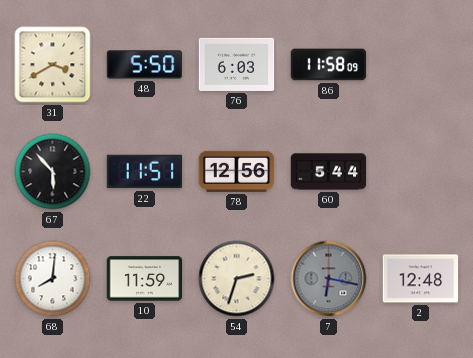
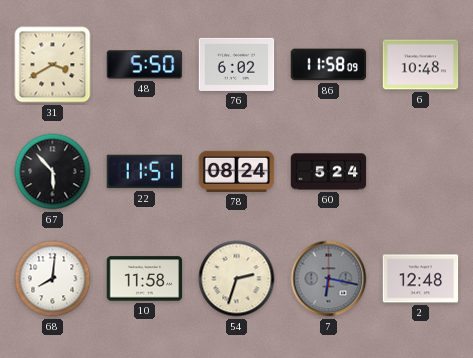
76: 6:03 -> 6:02
6: none -> 10:48
78: 12:56 -> 08:24
60: 5:44 -> 5:24
10: 11:59 -> 11:58
